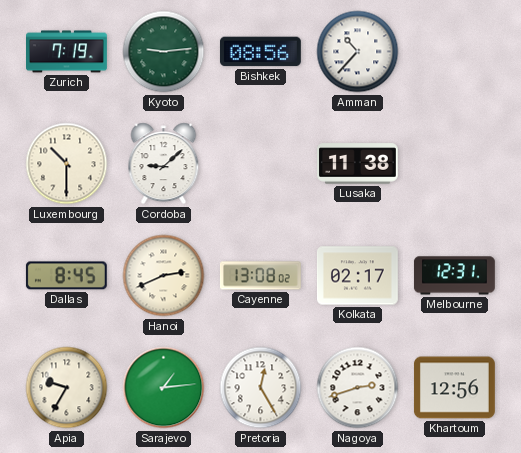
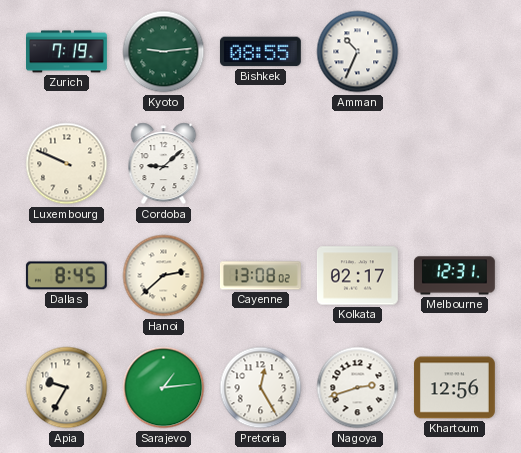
Bishkek: 08:56 -> 08:55
Amman: 10:37 -> 10:34
Luxembourg: 10:30 -> 9:49
Lusaka: 11:38 -> none
Hanoi: 2:41 -> 2:38
